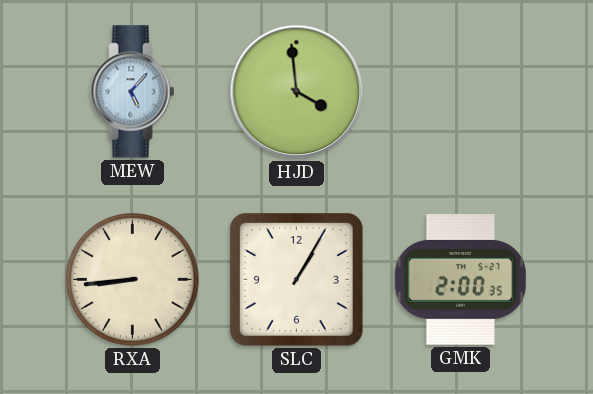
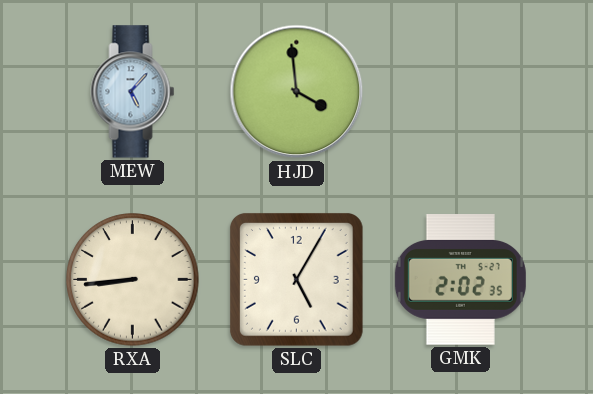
SLC: 1:05 -> 5:05
GMK: 2:00 -> 2:02
